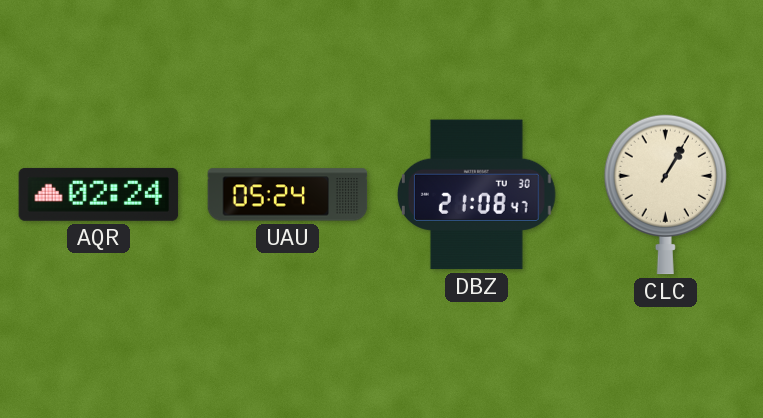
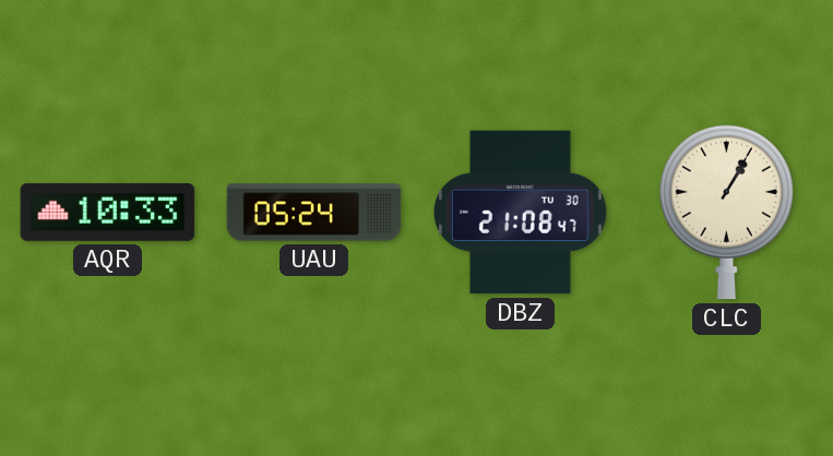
AQR: 02:24 -> 10:33
